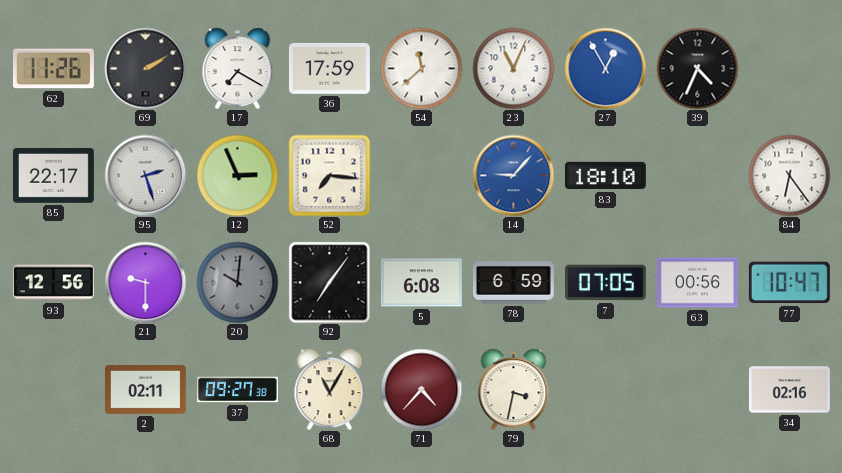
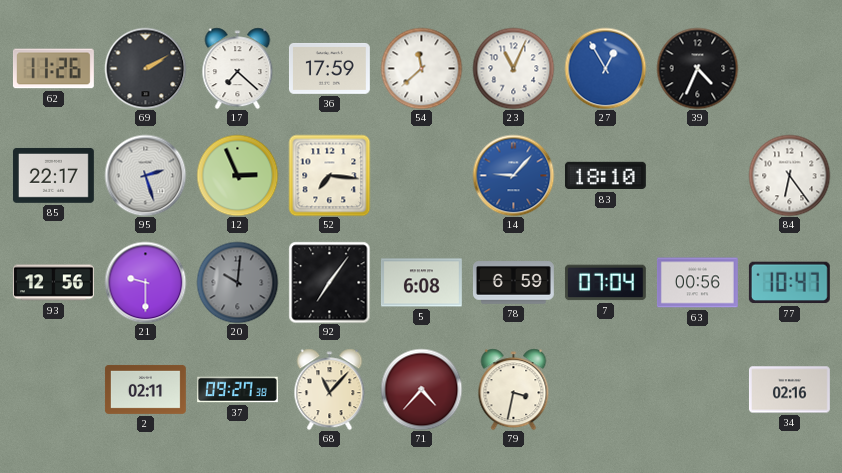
17: 7:20 -> 7:22
7: 07:05 -> 07:04
68: 11:05 -> 11:07
